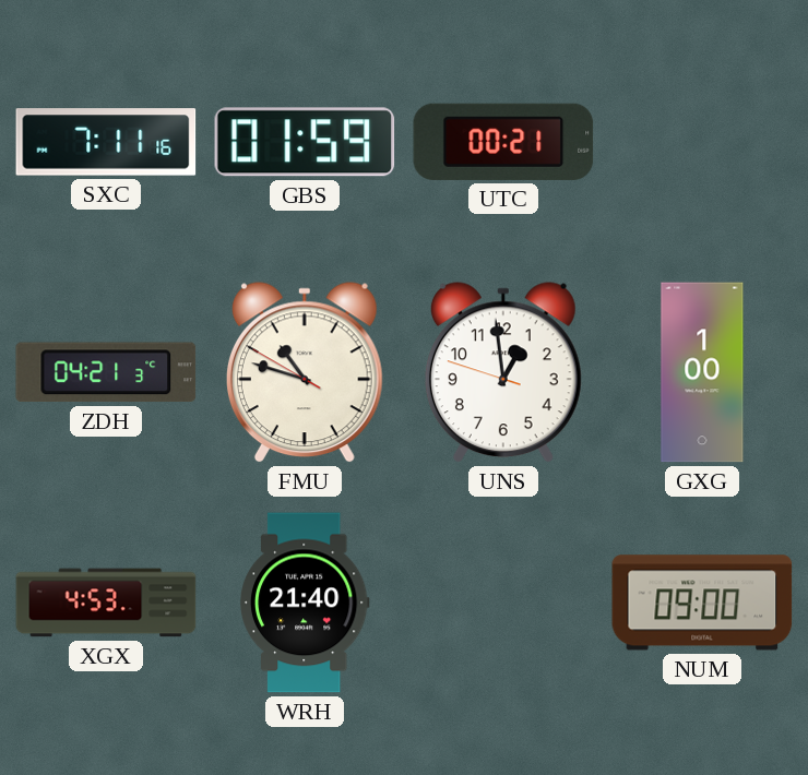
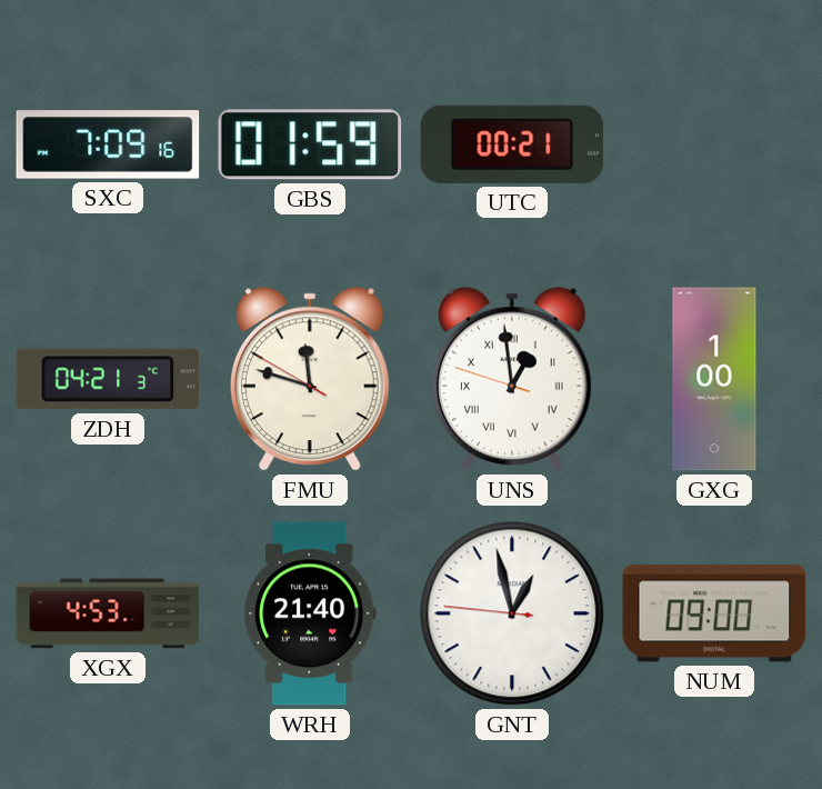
SXC: 7:11 -> 7:09
FMU: 10:47 -> 11:47
UNS numerals: Arabic -> Roman
GNT: none -> 12:57
